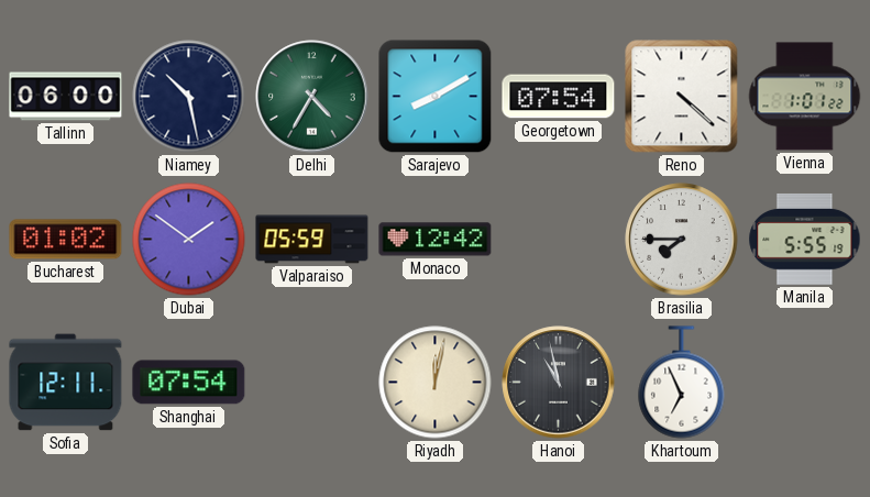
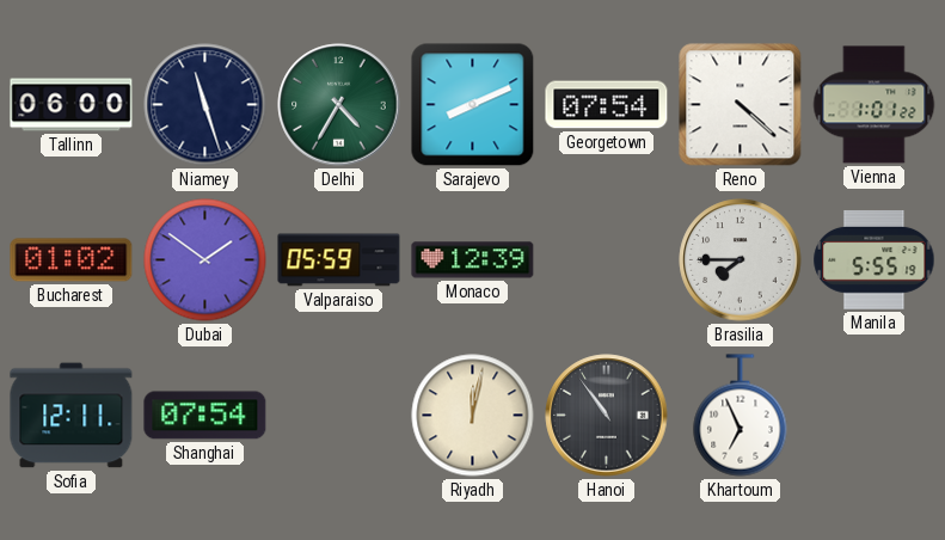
Niamey: 10:28 -> 11:27
Sarajevo: 8:10 -> 8:11
Monaco: 12:42 -> 12:39
Hanoi: 10:58 -> 10:54
